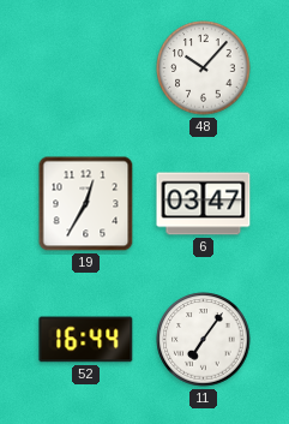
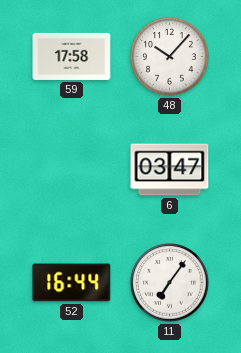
59: none -> 17:58
19: 12:35 -> none
